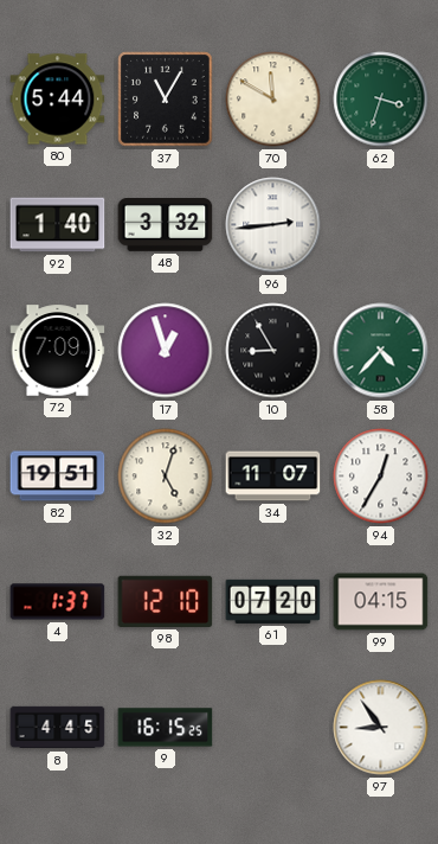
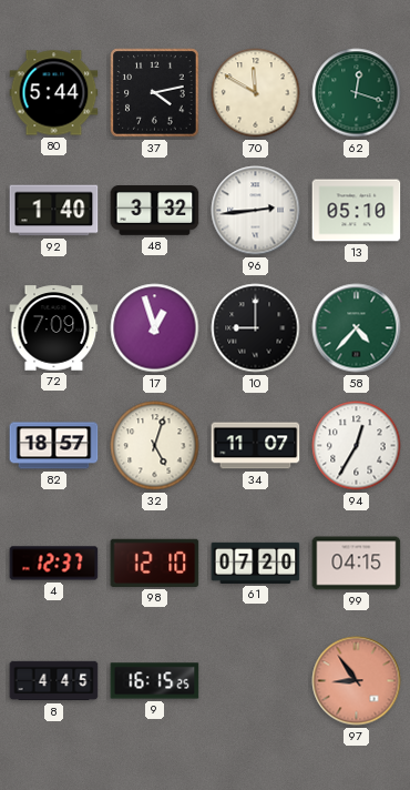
37: 11:05 -> 4:13
62: 3:33 -> 12:18
13: none -> 05:10
10: 8:55 -> 9:00
82: 19:51 -> 18:57
4: 1:37 -> 12:37
97 dial: white -> salmon
